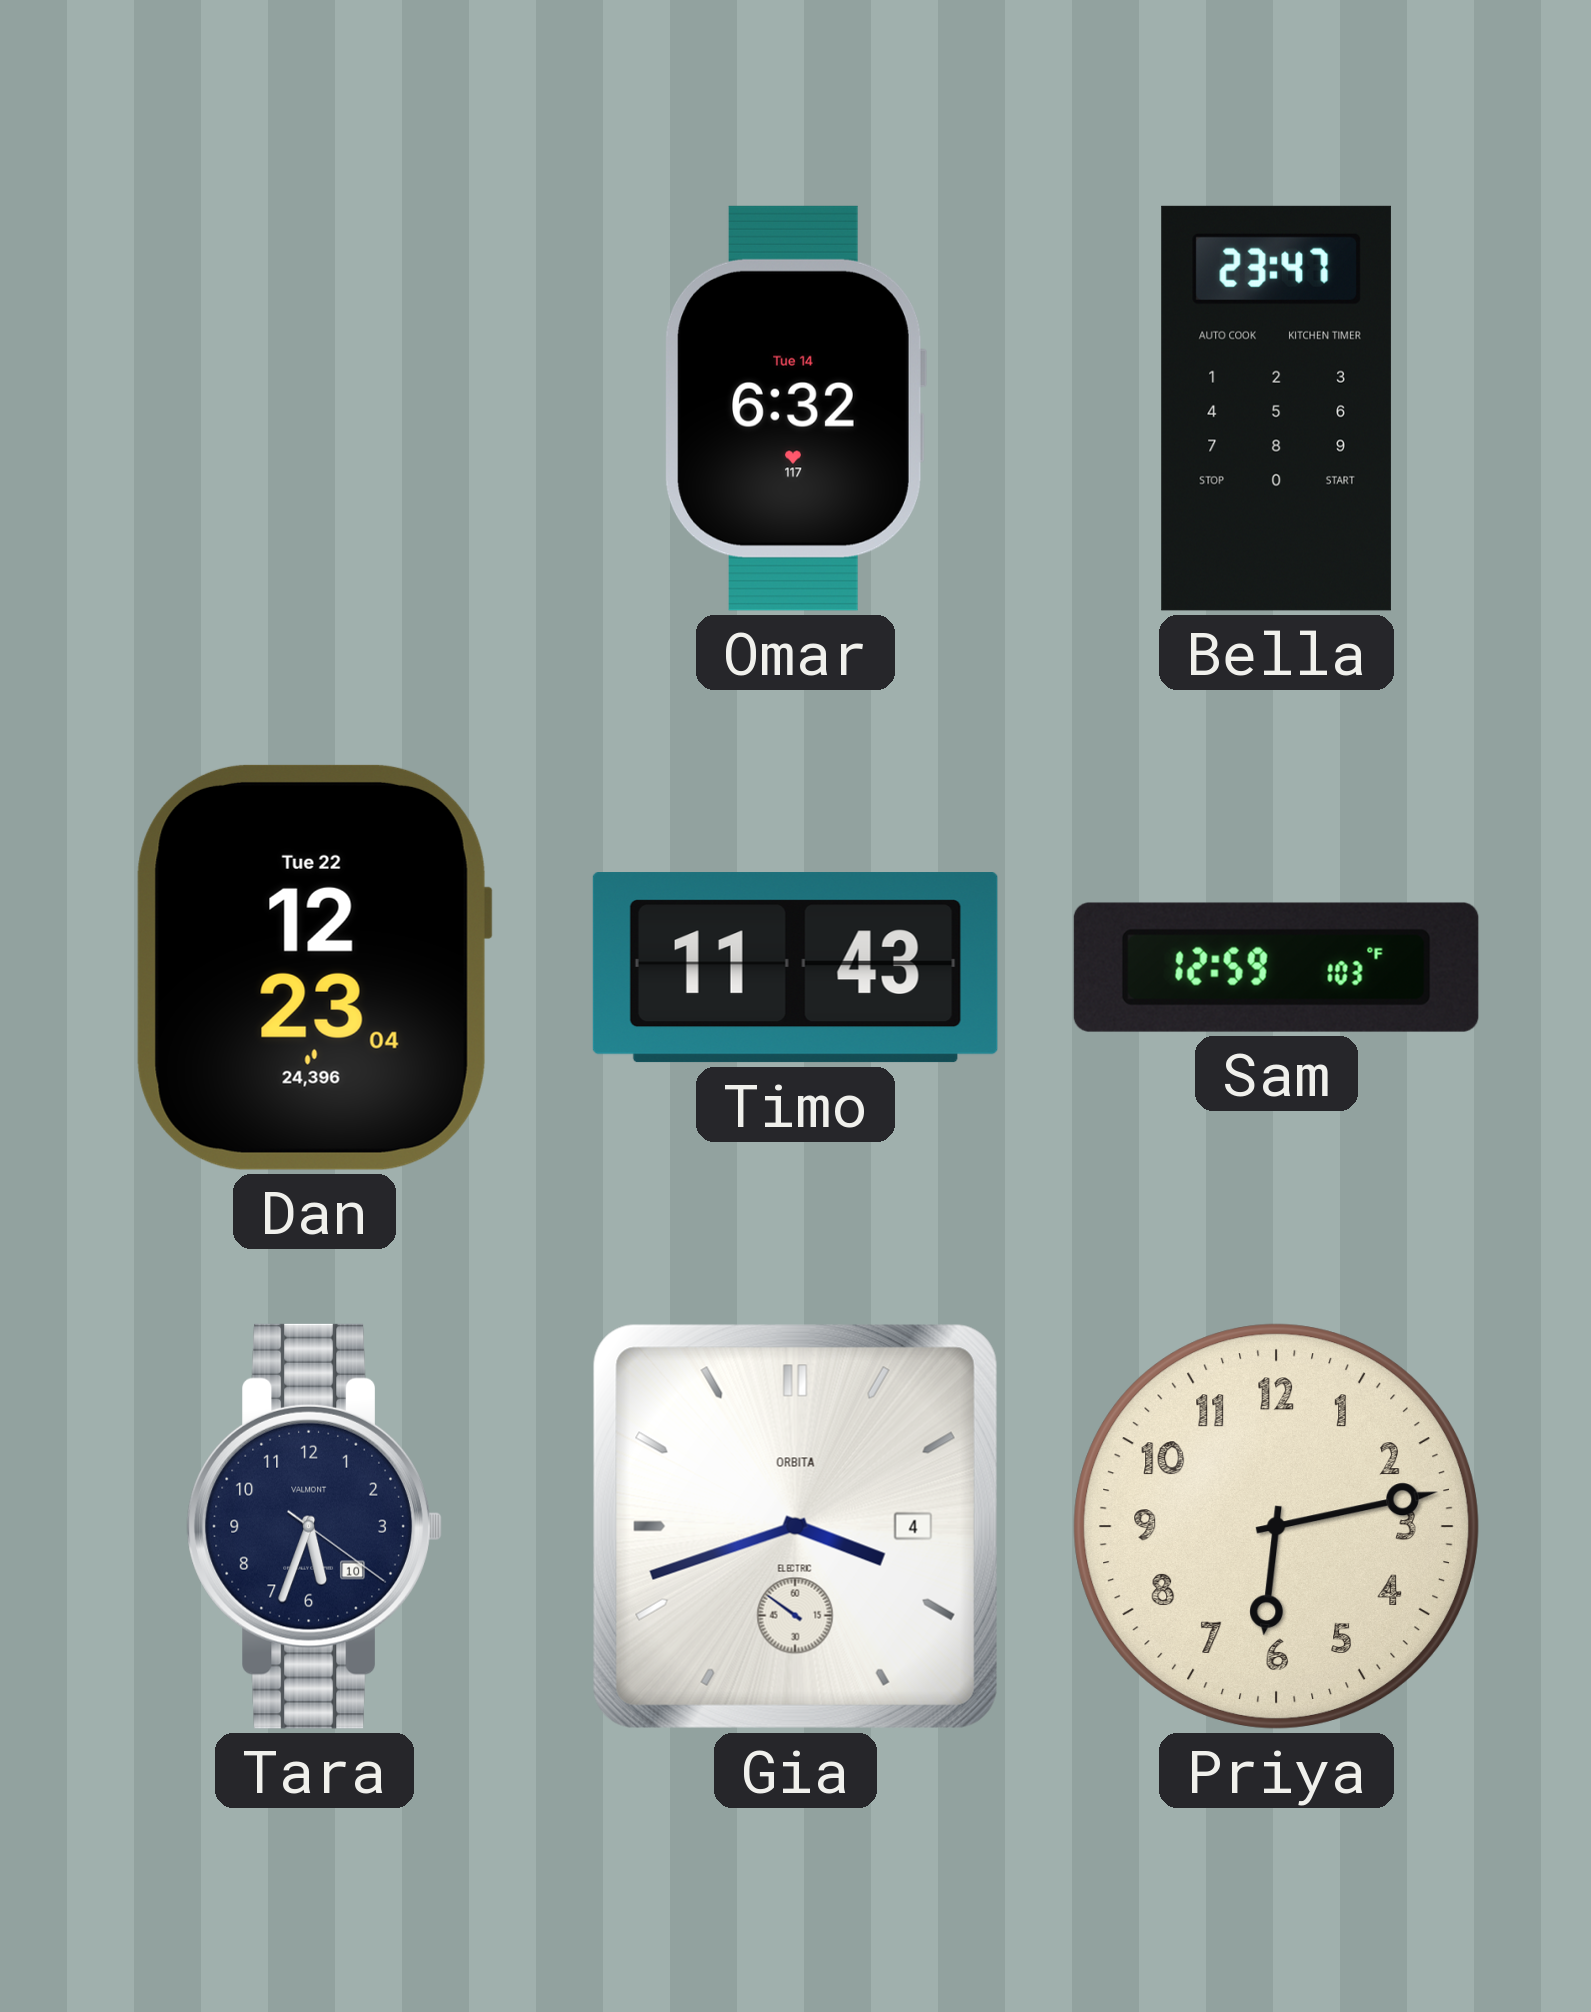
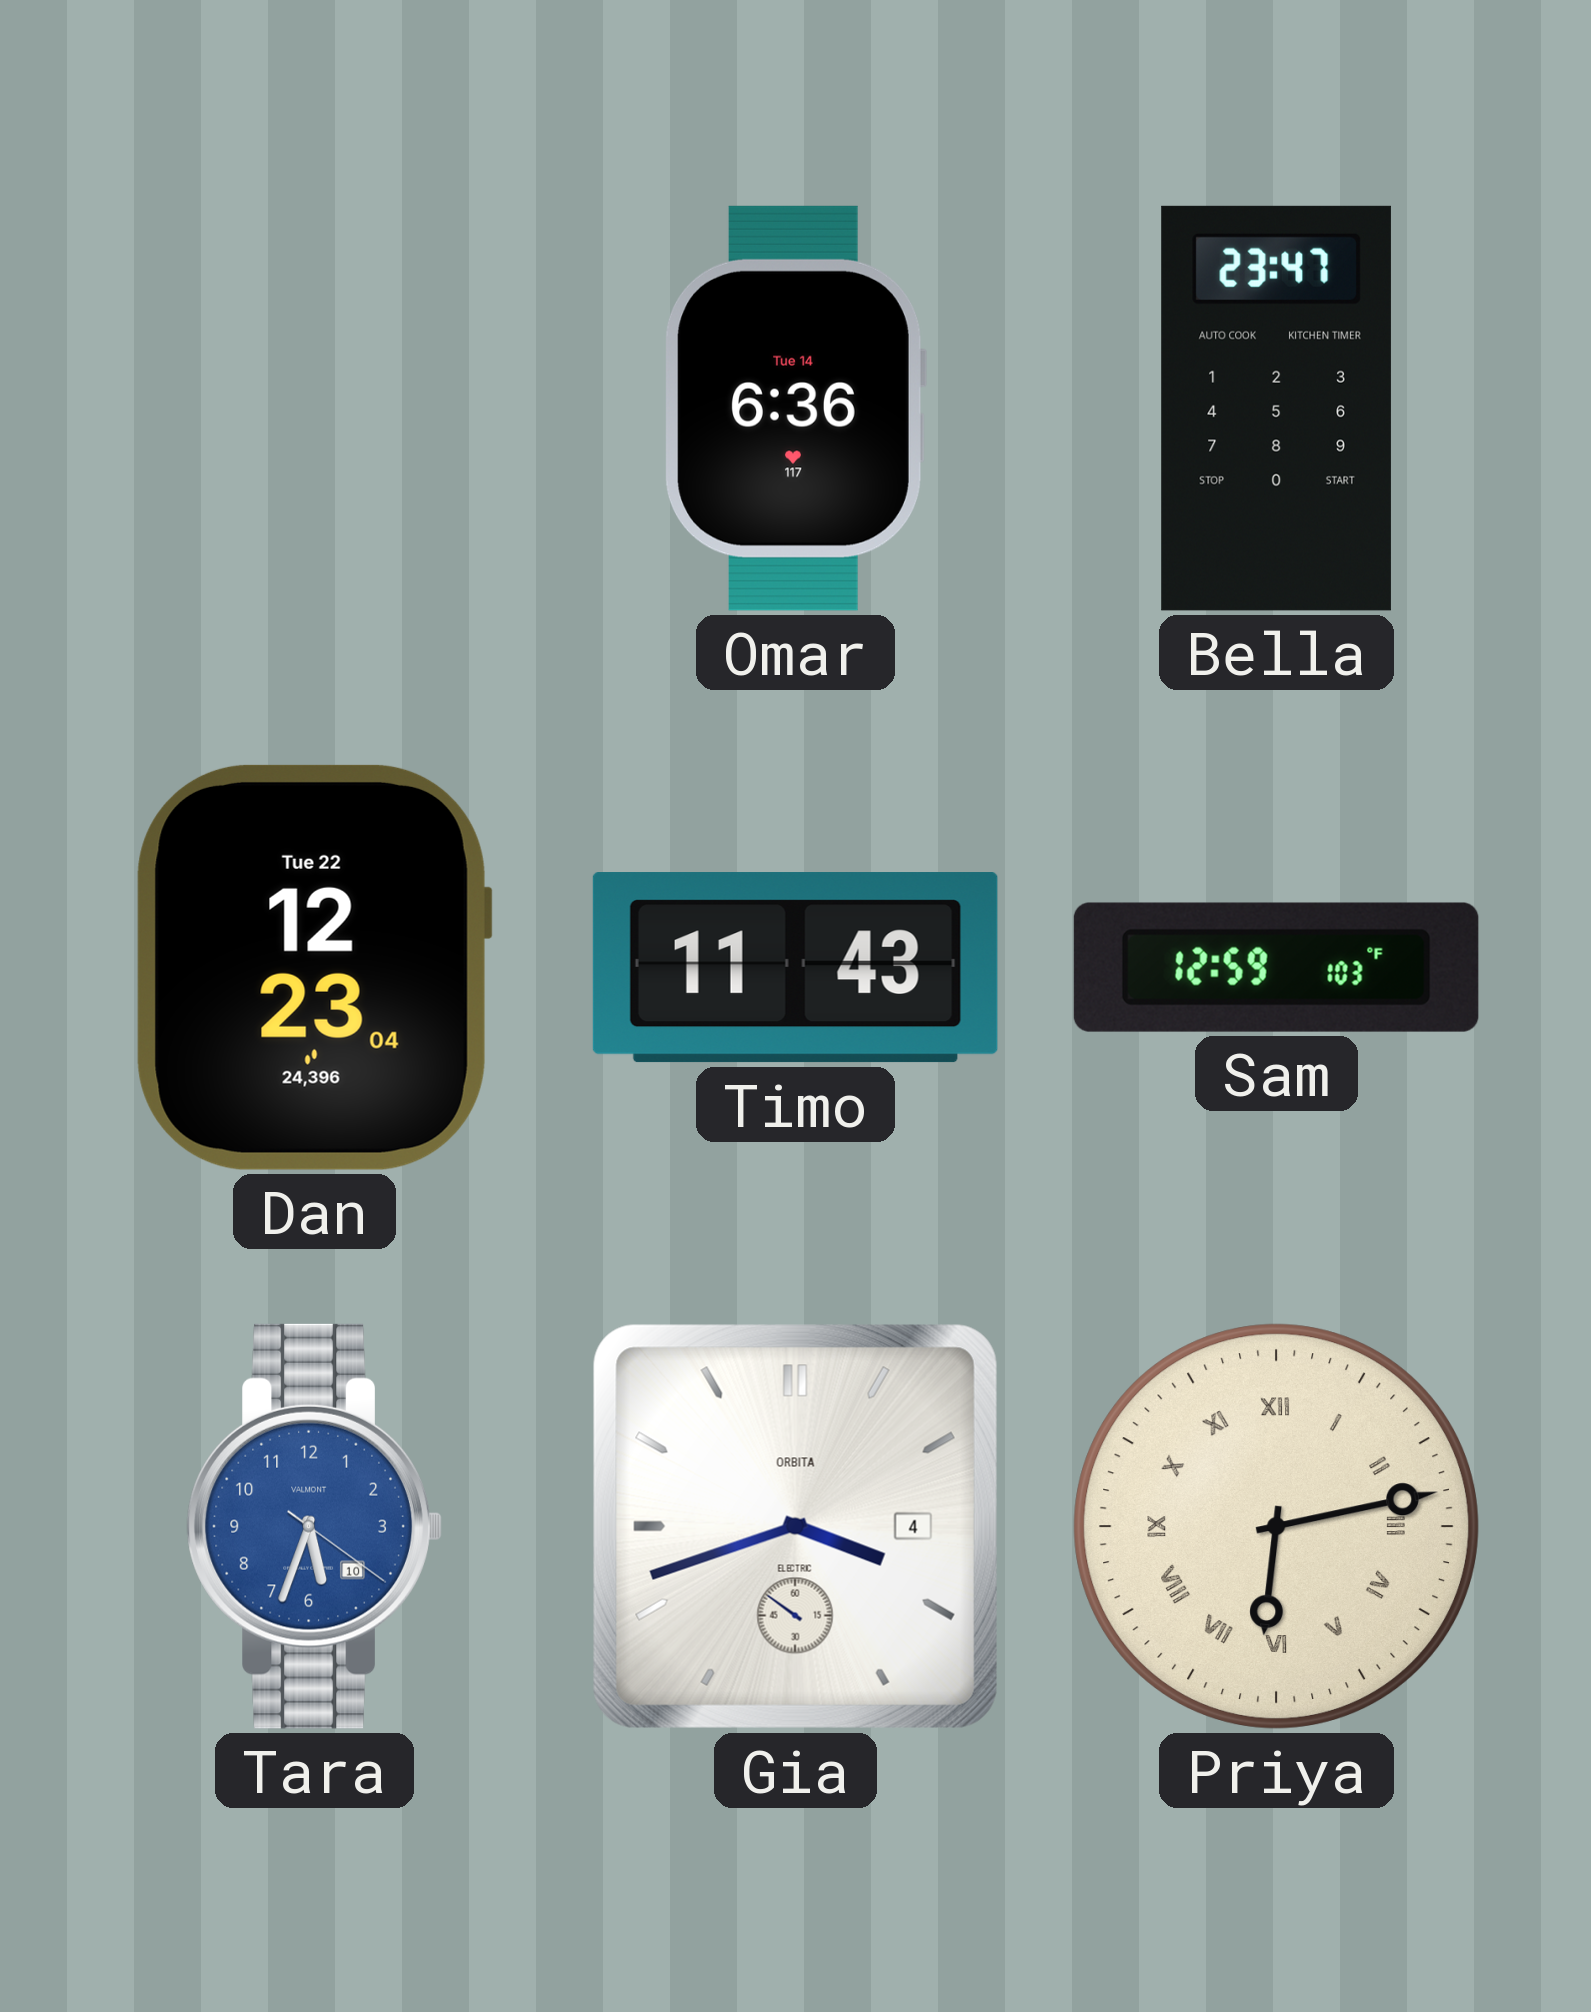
Omar: 6:32 -> 6:36
Tara dial: navy -> blue
Priya numerals: Arabic -> Roman
